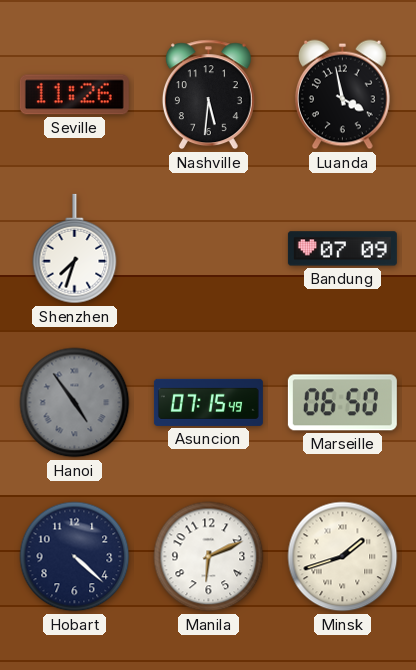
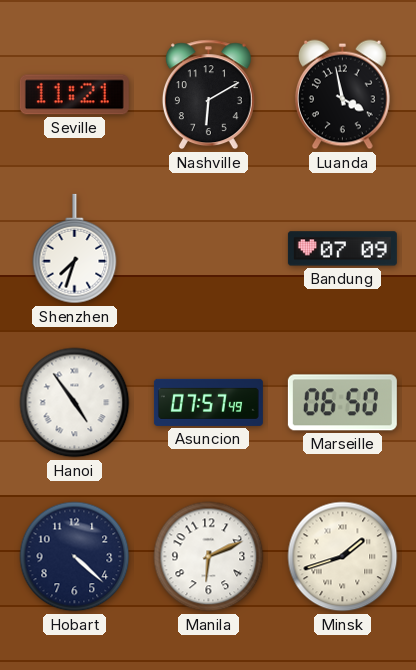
Seville: 11:26 -> 11:21
Nashville: 5:31 -> 6:10
Hanoi dial: grey -> white
Asuncion: 07:15 -> 07:57
